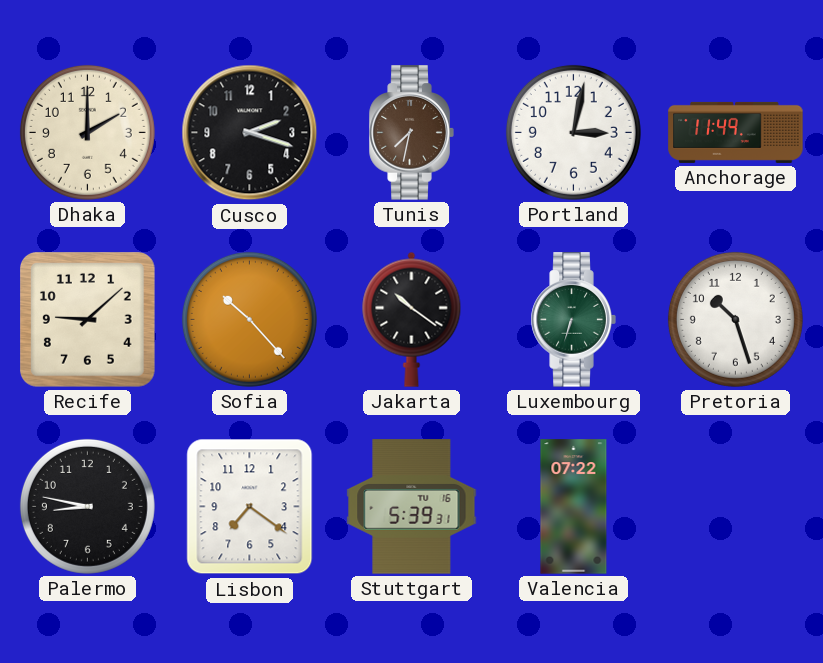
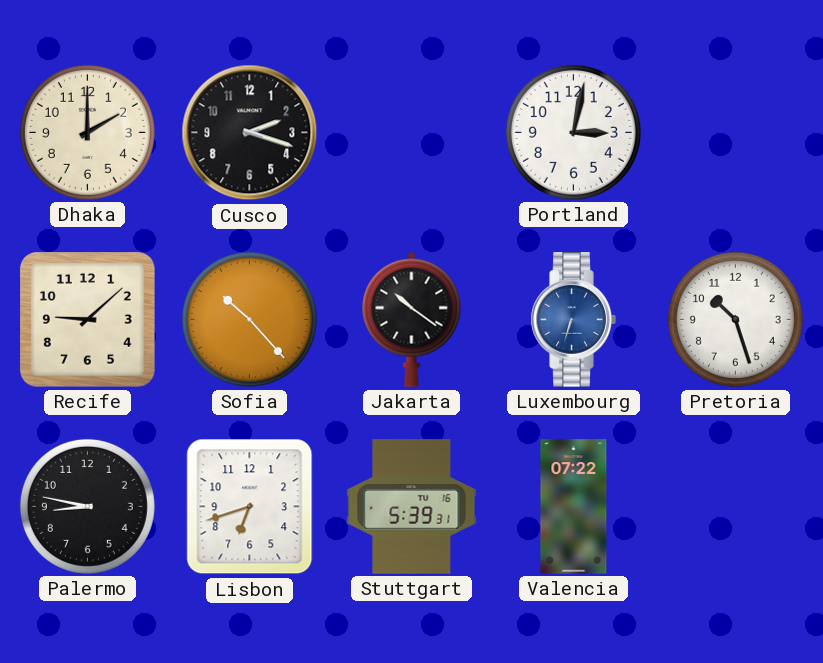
Tunis: 7:32 -> none
Anchorage: 11:49 -> none
Luxembourg dial: green -> blue
Lisbon: 7:21 -> 6:42
